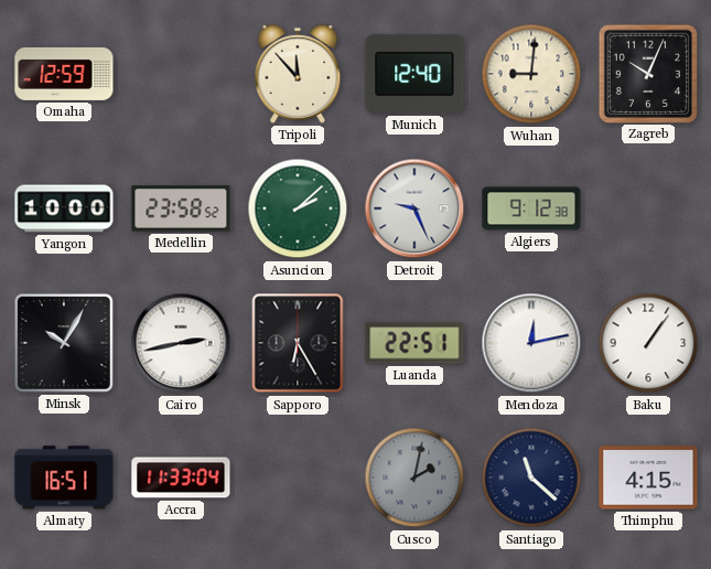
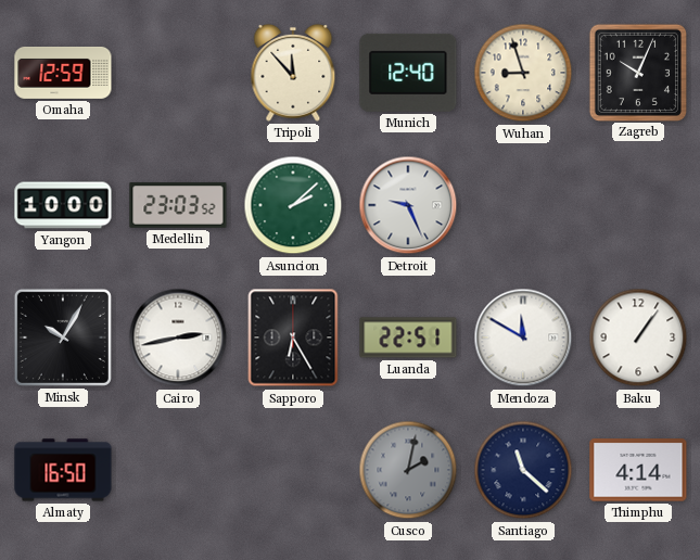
Wuhan: 9:01 -> 8:57
Medellin: 23:58 -> 23:03
Algiers: 9:12 -> none
Mendoza: 12:13 -> 11:50
Almaty: 16:51 -> 16:50
Accra: 11:33 -> none
Thimphu: 4:15 -> 4:14
